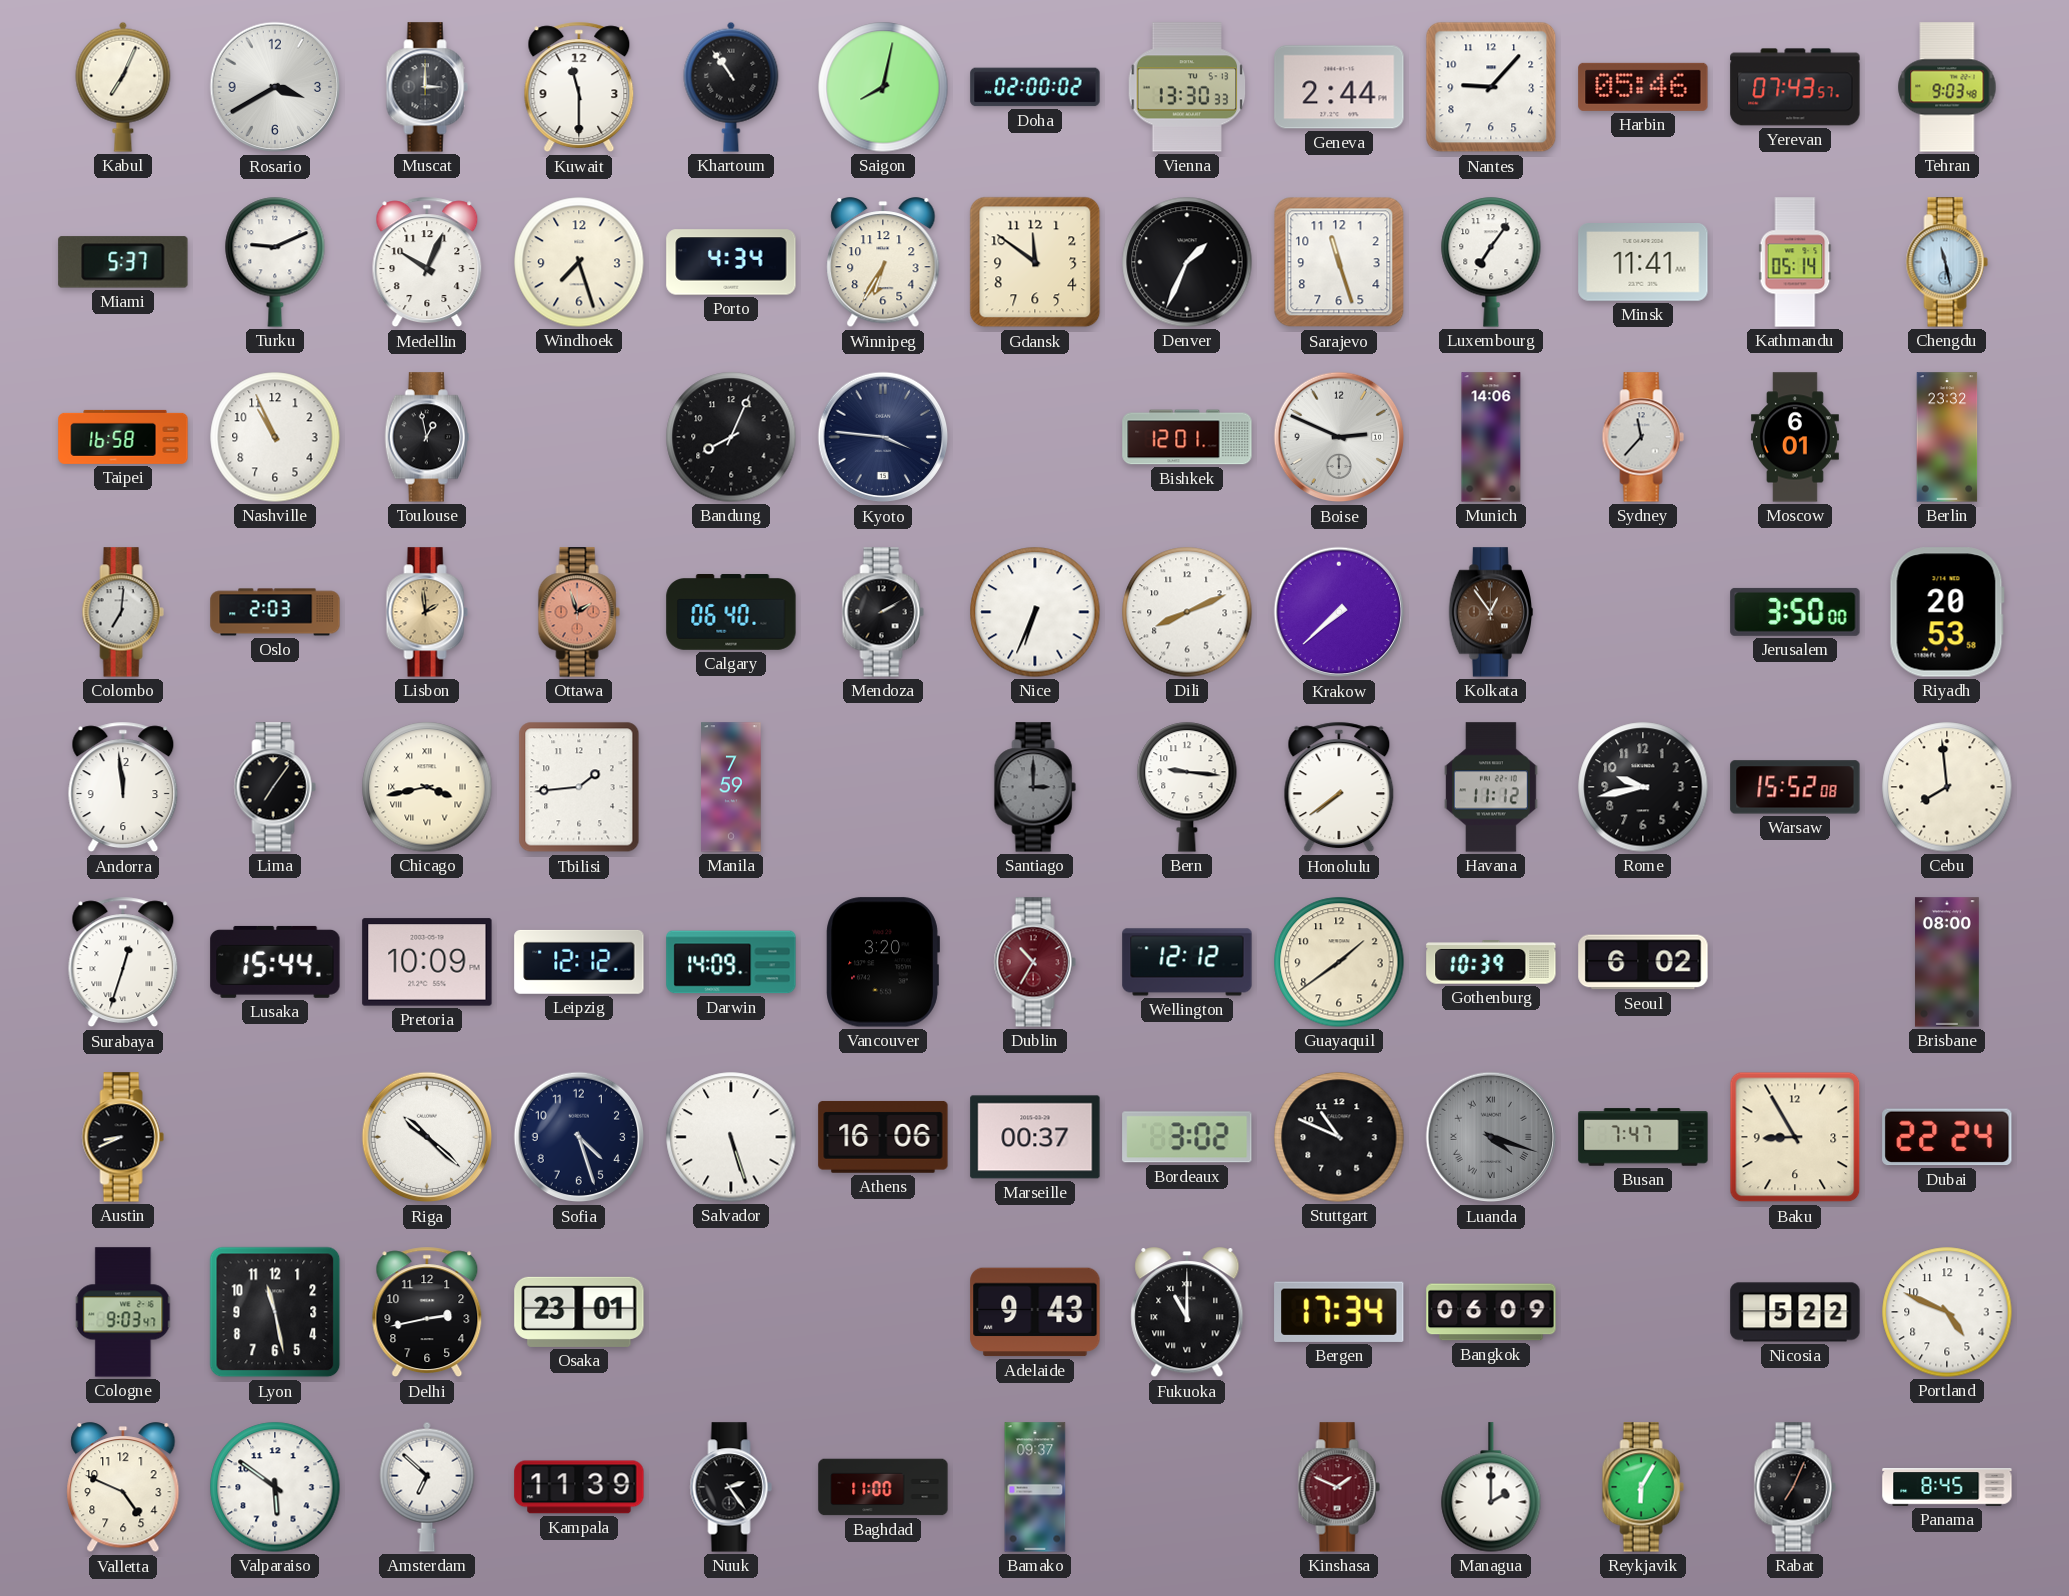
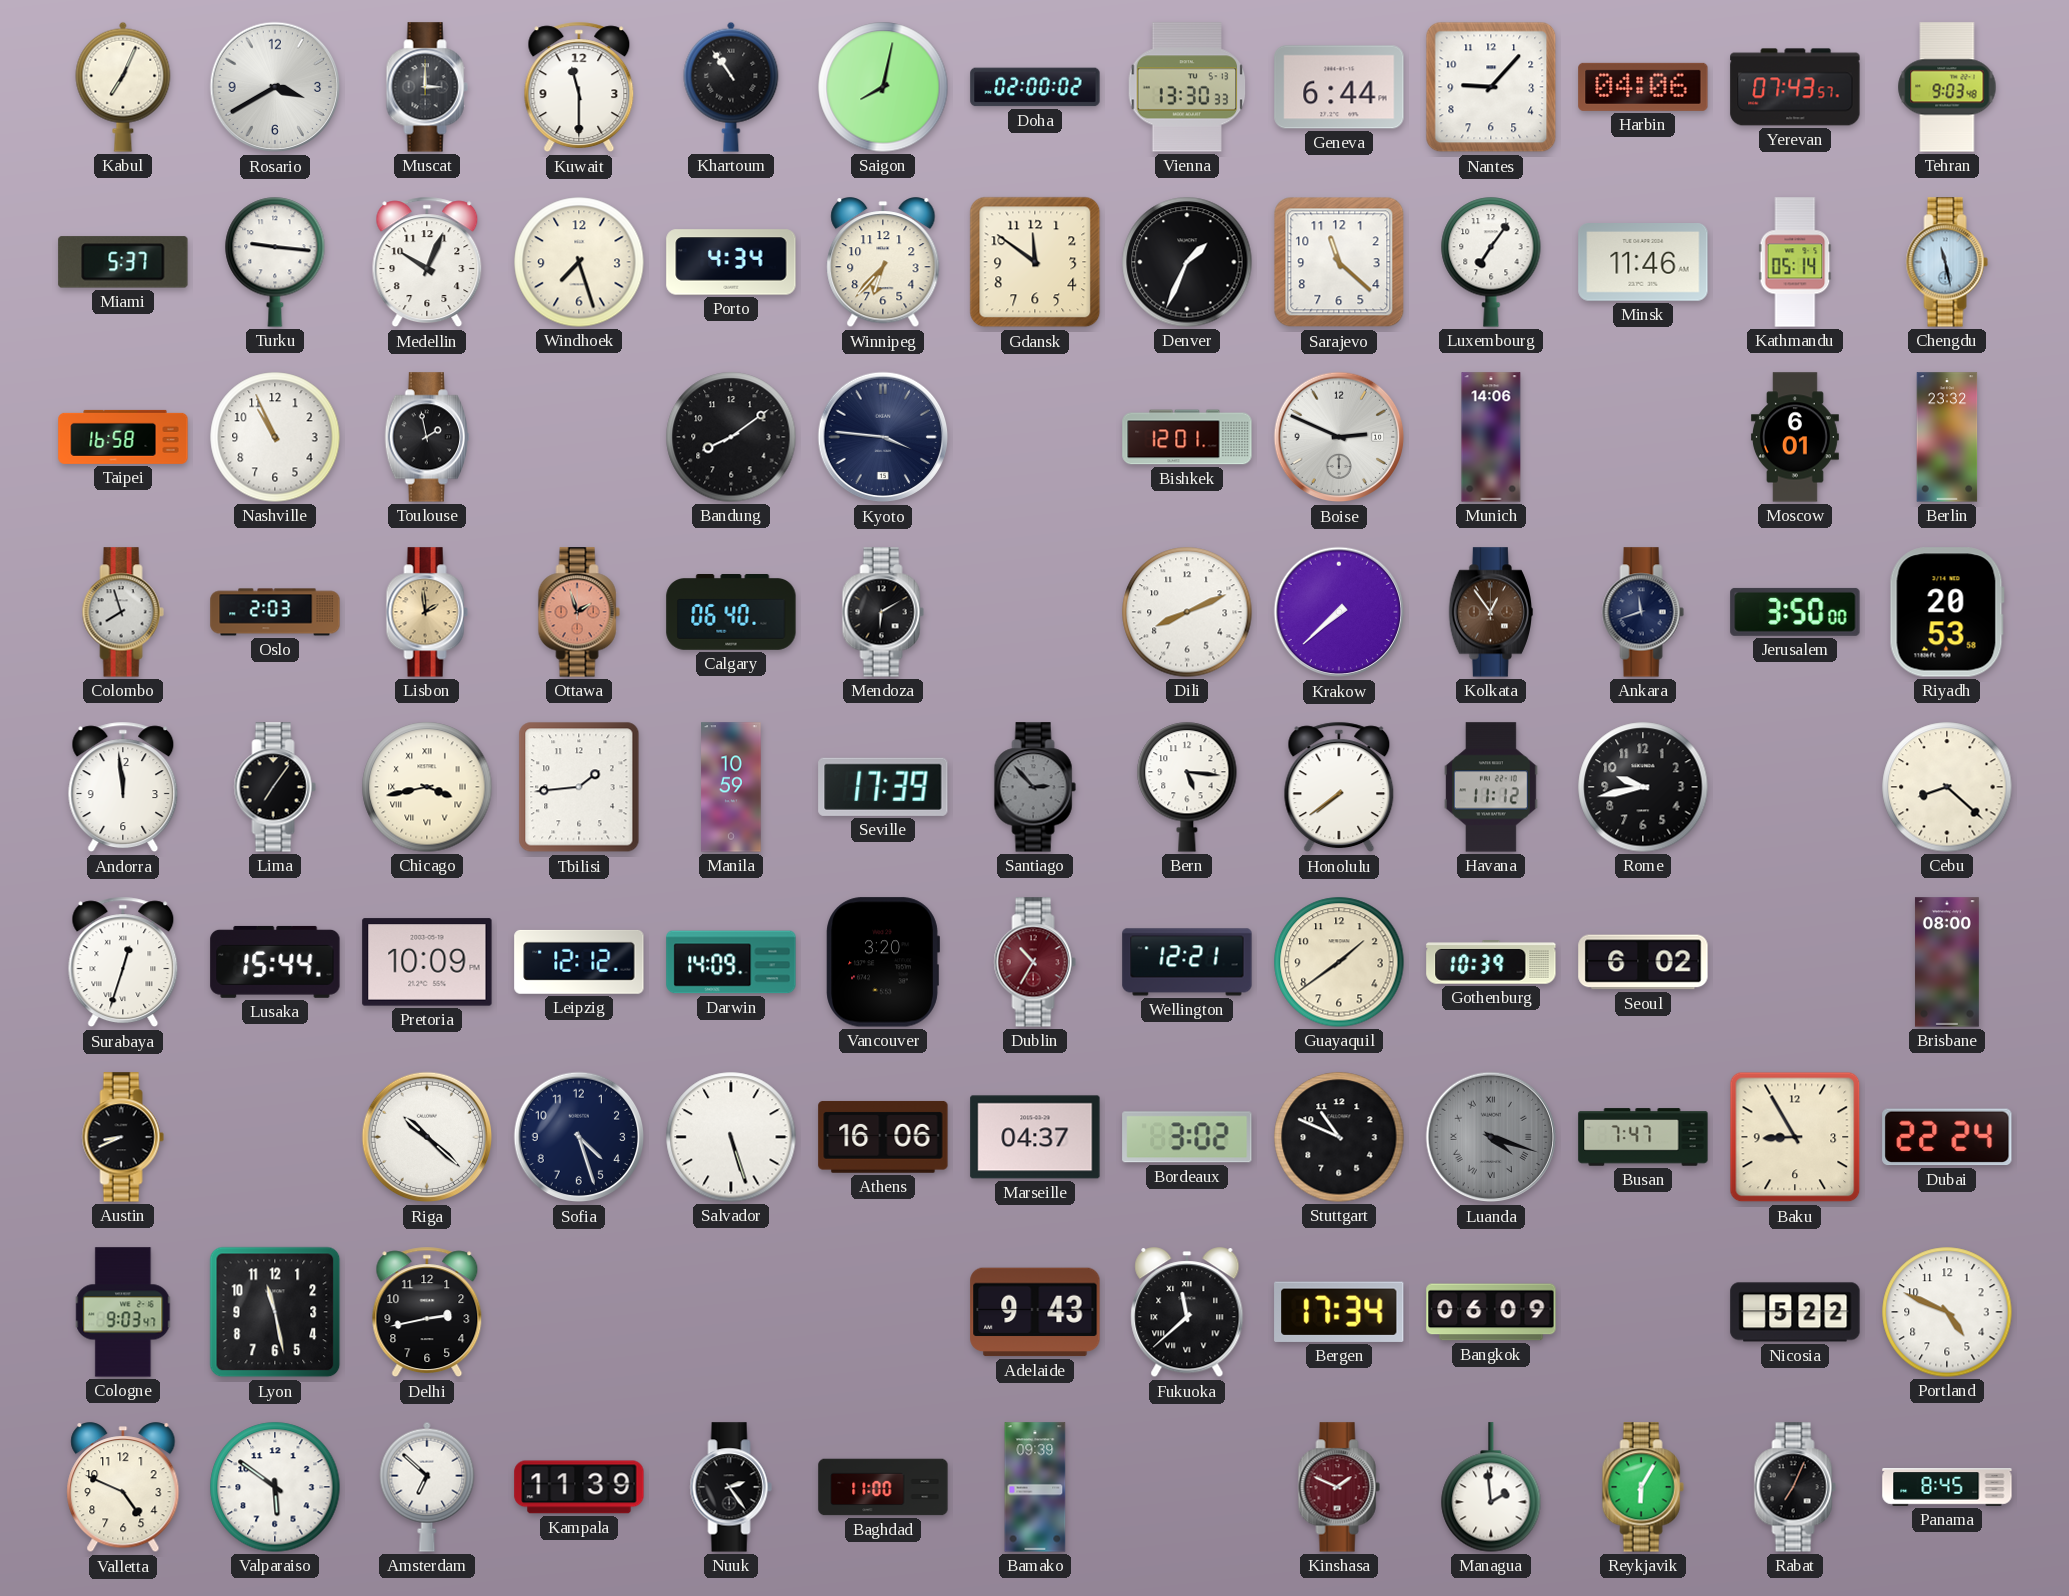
Geneva: 2:44 -> 6:44
Harbin: 05:46 -> 04:06
Turku: 9:11 -> 9:16
Winnipeg: 6:35 -> 6:37
Sarajevo: 11:27 -> 11:22
Minsk: 11:41 -> 11:46
Toulouse: 12:58 -> 1:58
Bandung: 8:04 -> 8:09
Sydney: 11:37 -> none
Colombo: 7:01 -> 7:57
Mendoza: 2:10 -> 6:10
Nice: 6:34 -> none
Ankara: none -> 11:42
Manila: 7:59 -> 10:59
Seville: none -> 17:39
Santiago: 3:00 -> 2:53
Bern: 9:16 -> 5:16
Warsaw: 15:52 -> none
Cebu: 7:59 -> 8:22
Wellington: 12:12 -> 12:21
Marseille: 00:37 -> 04:37
Osaka: 23:01 -> none
Fukuoka: 11:00 -> 11:38
Bamako: 09:37 -> 09:39
Managua: 2:00 -> 1:59
